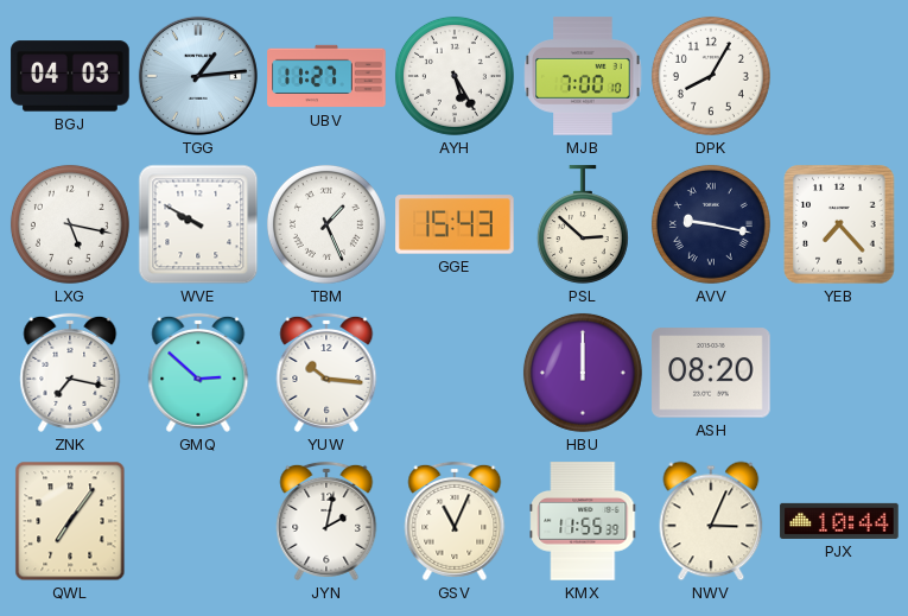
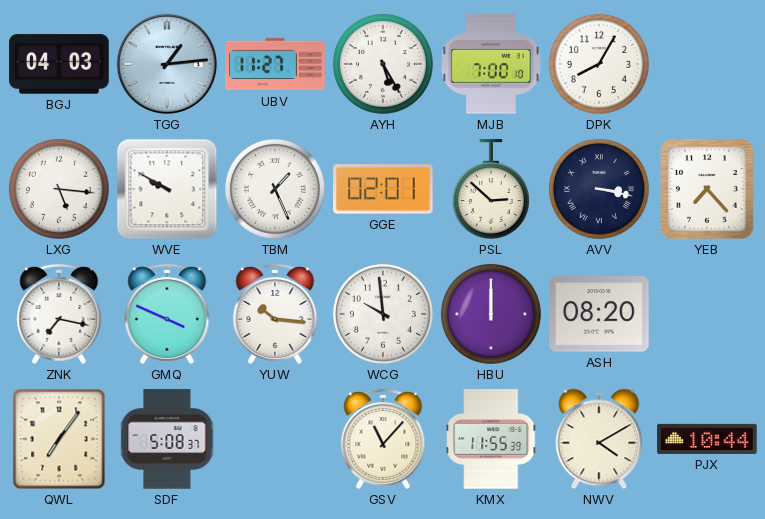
LXG: 5:17 -> 5:16
GGE: 15:43 -> 02:01
AVV: 9:17 -> 3:17
GMQ: 2:52 -> 3:49
WCG: none -> 9:59
SDF: none -> 5:08
JYN: 2:02 -> none
GSV: 11:04 -> 11:07
NWV: 3:04 -> 4:10
